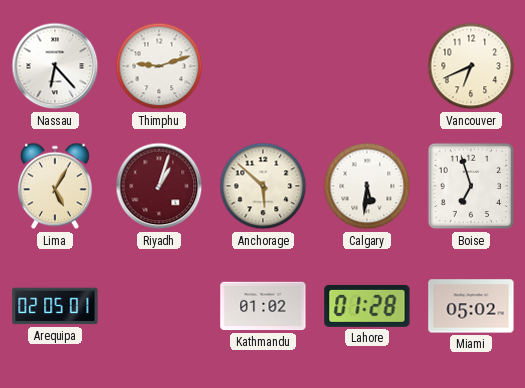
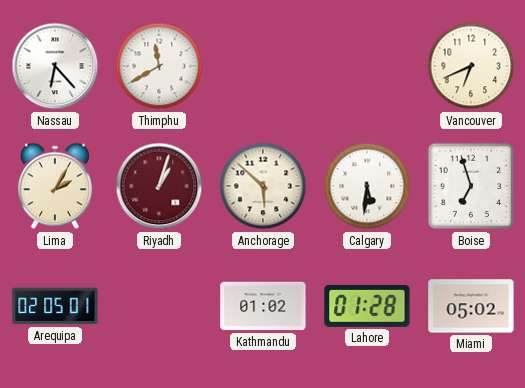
Thimphu: 9:12 -> 11:40
Lima: 5:05 -> 2:05
